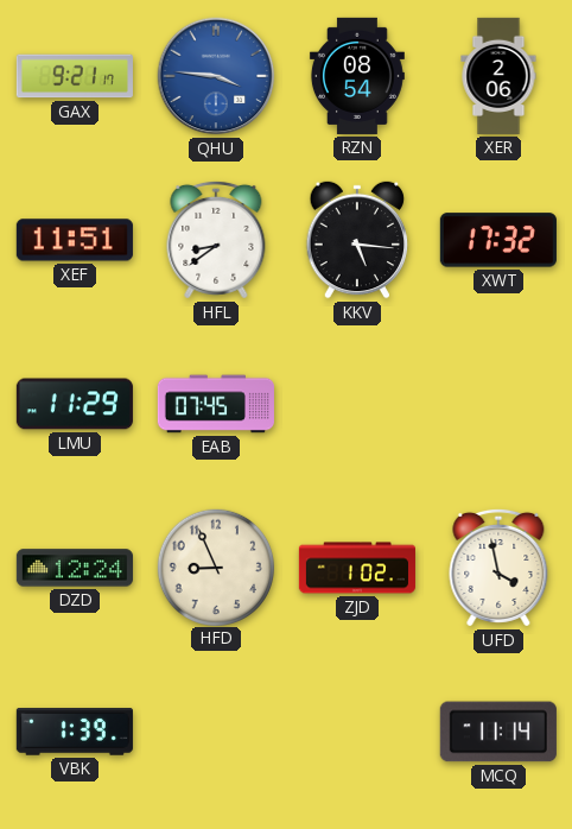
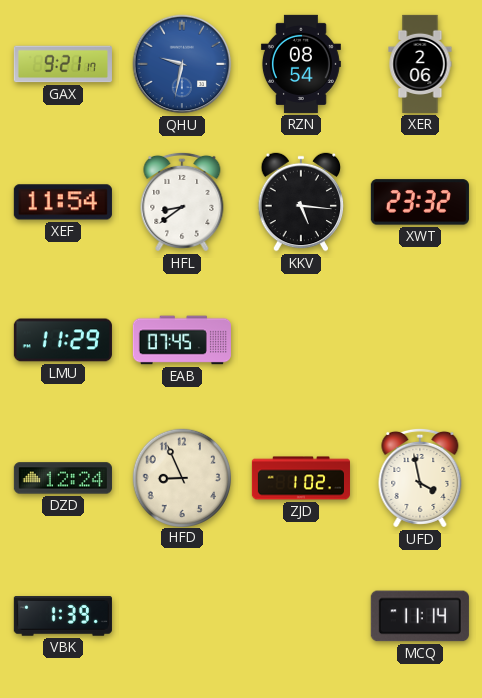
QHU: 3:46 -> 9:32
XEF: 11:51 -> 11:54
XWT: 17:32 -> 23:32
